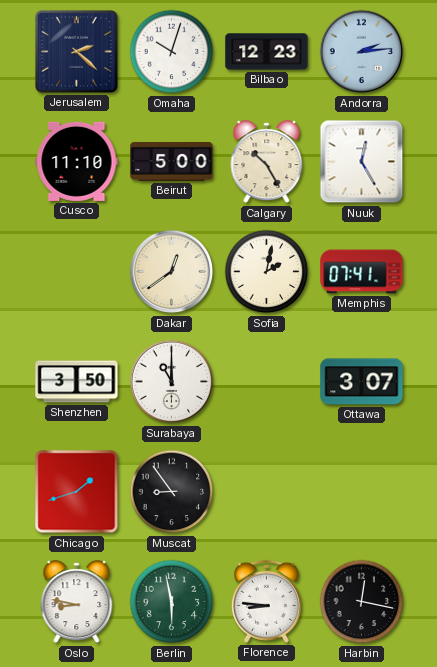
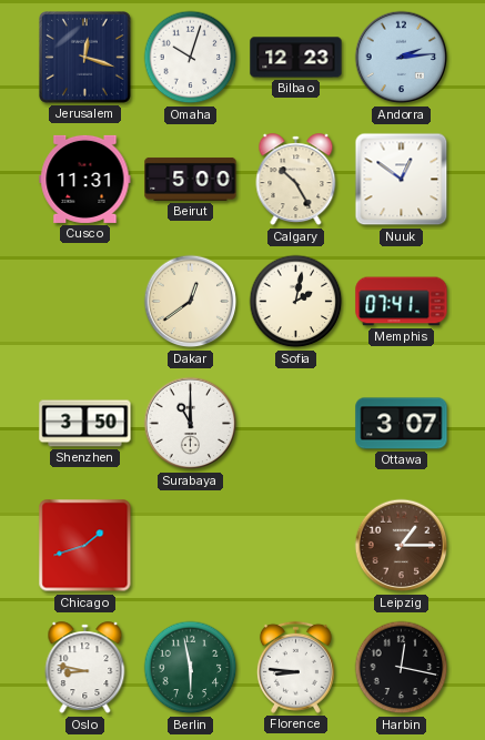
Jerusalem: 2:22 -> 12:18
Cusco: 11:10 -> 11:31
Nuuk: 12:25 -> 12:51
Muscat: 8:54 -> none
Leipzig: none -> 1:15
